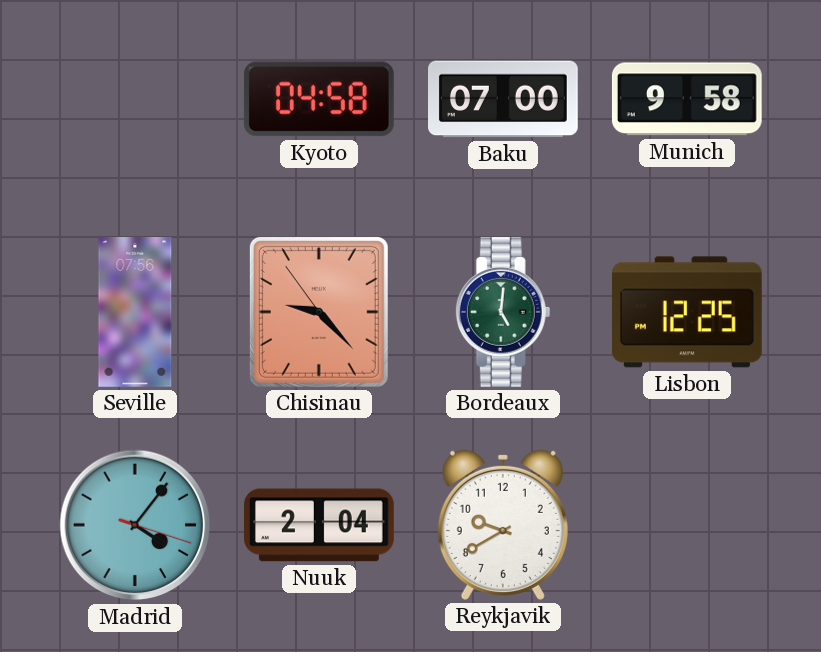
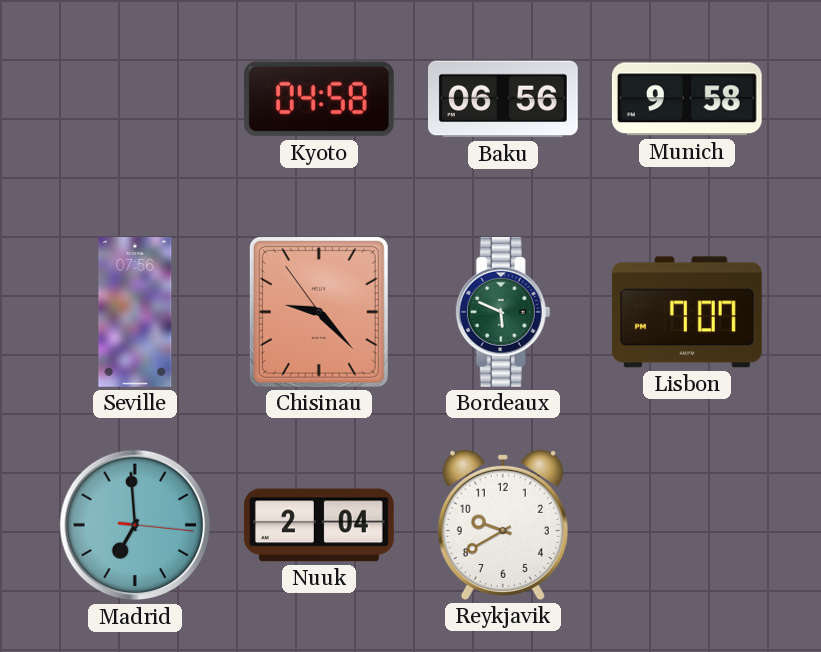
Baku: 07:00 -> 06:56
Bordeaux: 5:01 -> 5:49
Lisbon: 12:25 -> 7:07
Madrid: 4:06 -> 6:59
